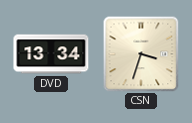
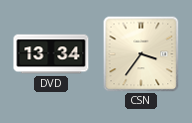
CSN: 3:33 -> 3:36
